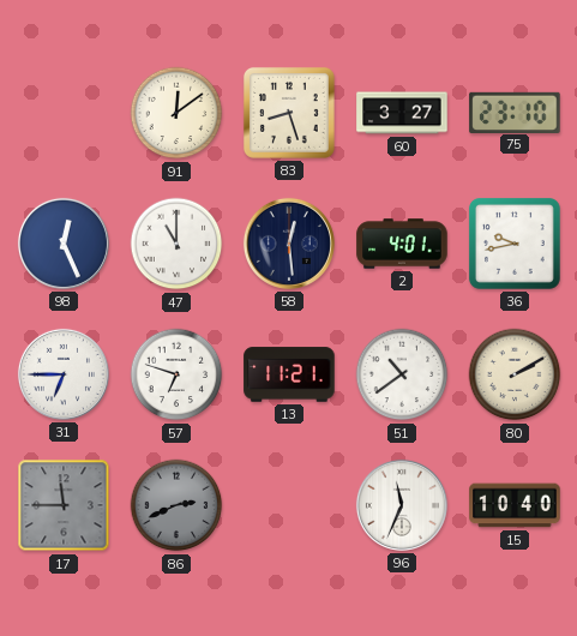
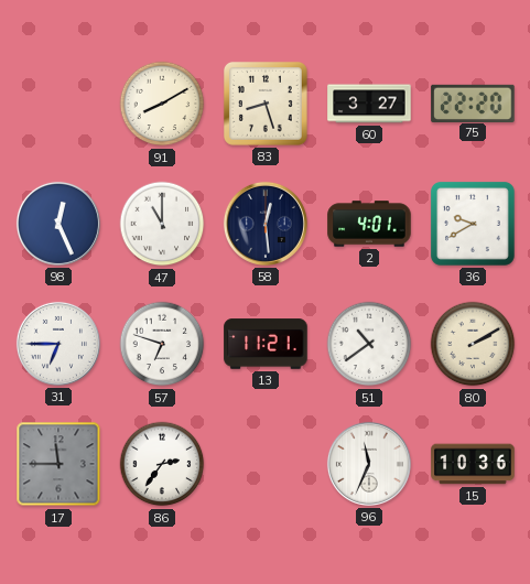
91: 12:09 -> 8:10
75: 23:10 -> 22:20
36: 9:43 -> 9:40
86: 2:41 -> 2:36
86 dial: grey -> white
15: 10:40 -> 10:36
